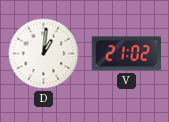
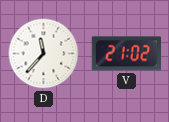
D: 1:01 -> 11:37
